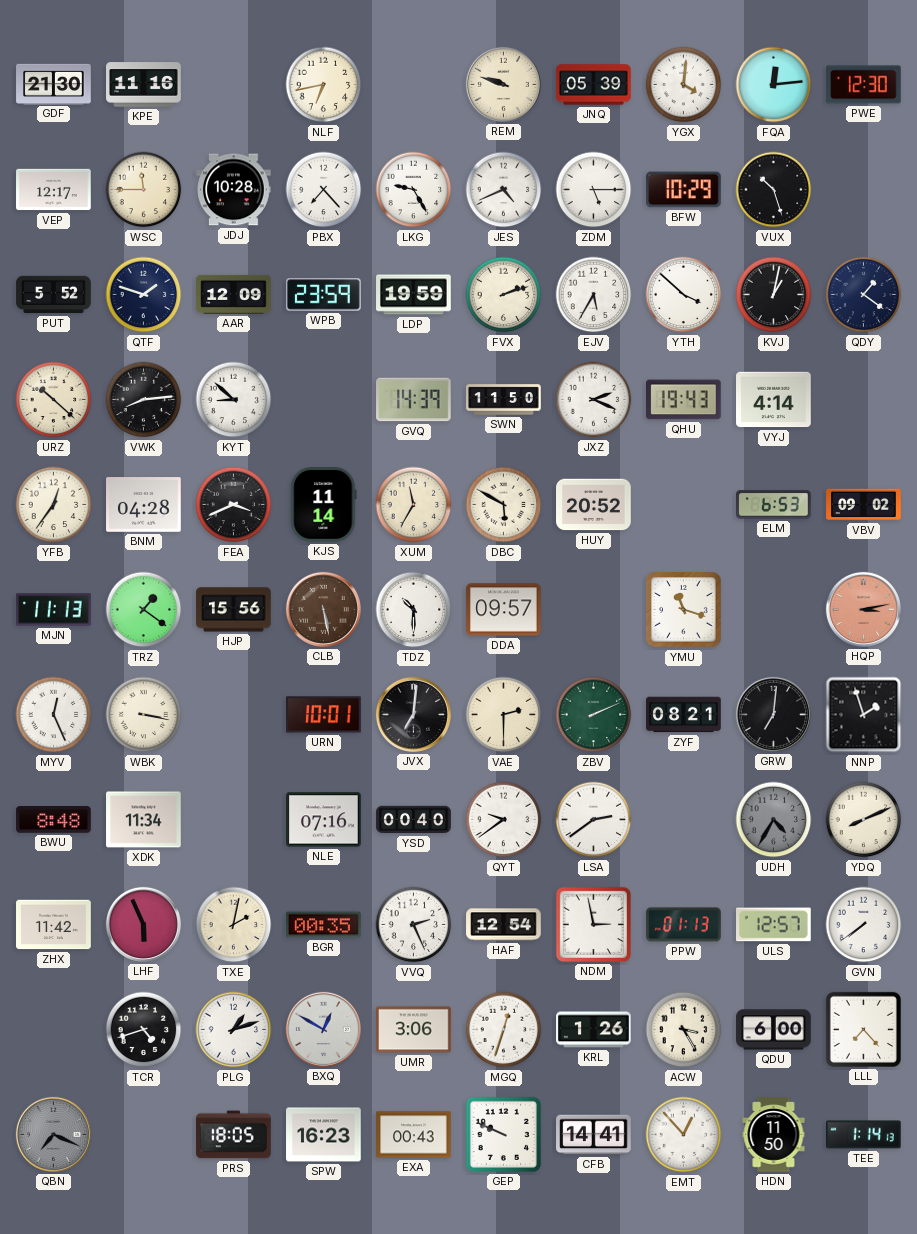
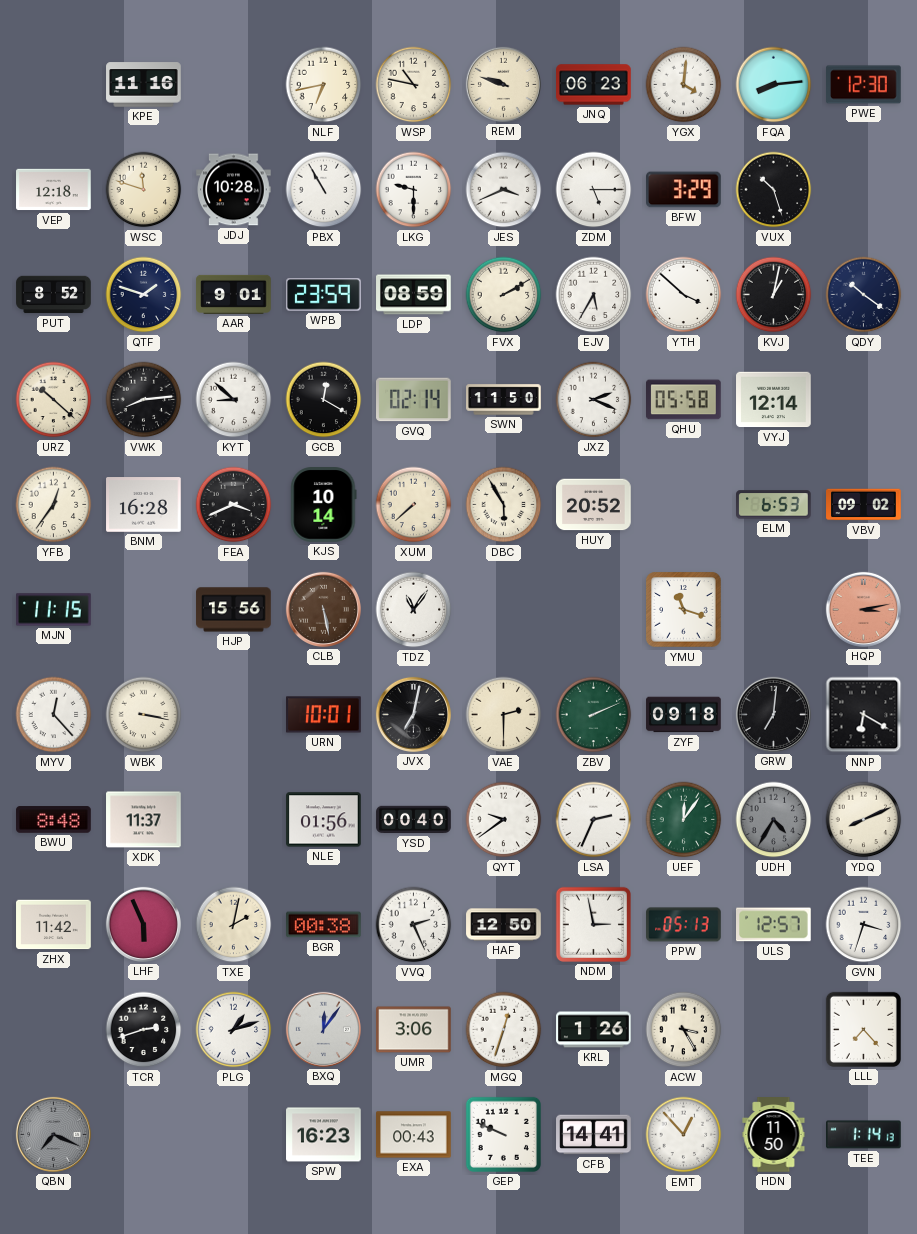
GDF: 21:30 -> none
WSP: none -> 10:47
JNQ: 05:39 -> 06:23
FQA: 12:14 -> 8:14
VEP: 12:17 -> 12:18
WSC: 11:45 -> 11:48
PBX: 7:23 -> 10:55
LKG: 9:25 -> 9:30
JES: 4:41 -> 3:41
BFW: 10:29 -> 3:29
PUT: 5:52 -> 8:52
AAR: 12:09 -> 9:01
LDP: 19:59 -> 08:59
FVX: 2:12 -> 2:10
QDY: 1:21 -> 10:21
GCB: none -> 12:20
GVQ: 14:39 -> 02:14
QHU: 19:43 -> 05:58
VYJ: 4:14 -> 12:14
BNM: 04:28 -> 16:28
KJS: 11:14 -> 10:14
XUM: 11:35 -> 7:38
DBC: 5:50 -> 5:55
MJN: 11:13 -> 11:15
TRZ: 1:21 -> none
TDZ: 10:30 -> 11:06
DDA: 09:57 -> none
MYV: 12:26 -> 12:23
JVX: 7:01 -> 7:02
ZYF: 08:21 -> 09:18
NNP: 1:57 -> 6:20
XDK: 11:34 -> 11:37
NLE: 07:16 -> 01:56
LSA: 2:39 -> 2:34
UEF: none -> 12:06
BGR: 00:35 -> 00:38
HAF: 12:54 -> 12:50
PPW: 01:13 -> 05:13
GVN: 7:39 -> 3:33
TCR: 4:42 -> 2:42
BXQ: 12:50 -> 12:06
QDU: 6:00 -> none
PRS: 18:05 -> none
